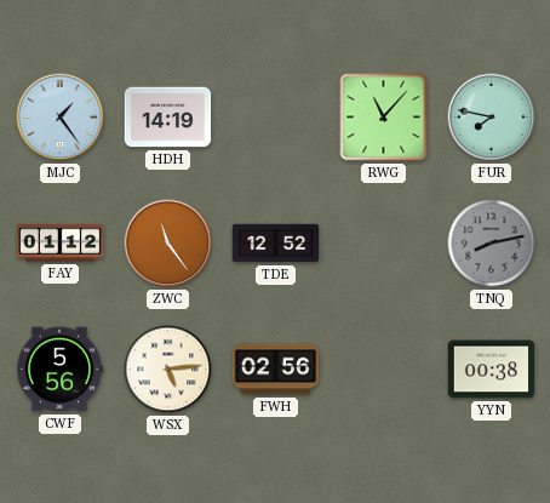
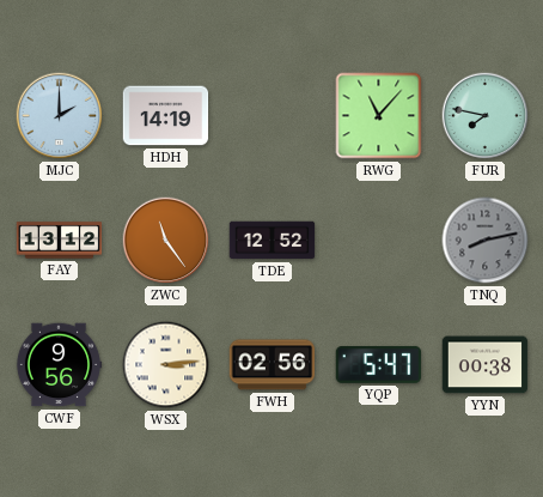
MJC: 1:24 -> 2:00
FAY: 01:12 -> 13:12
CWF: 5:56 -> 9:56
WSX: 5:14 -> 3:14
YQP: none -> 5:47
